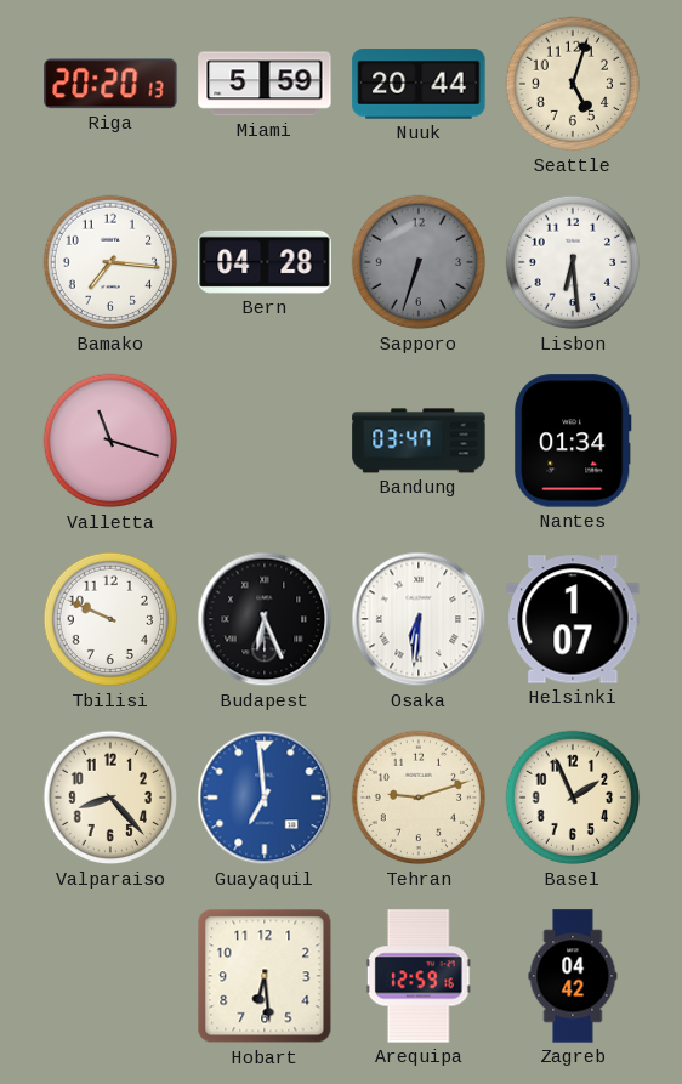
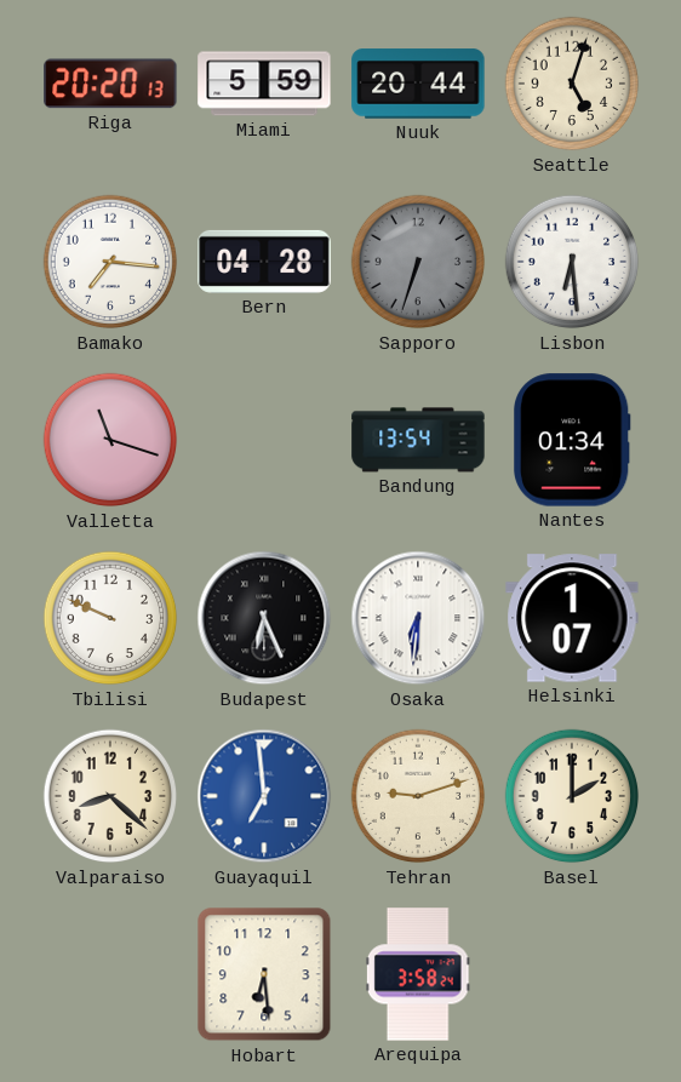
Bandung: 03:47 -> 13:54
Valparaiso: 8:23 -> 8:22
Basel: 1:56 -> 2:00
Arequipa: 12:59 -> 3:58
Zagreb: 04:42 -> none
